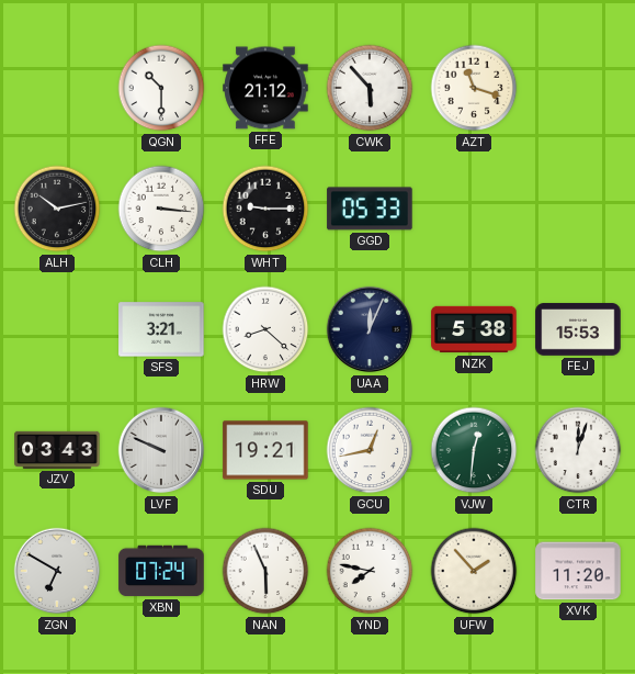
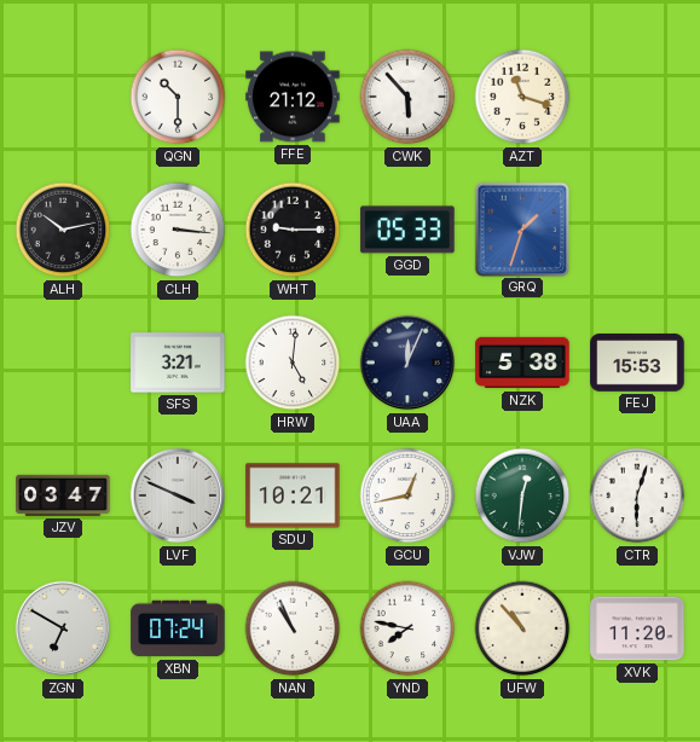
GRQ: none -> 1:33
HRW: 8:22 -> 5:01
JZV: 03:43 -> 03:47
LVF: 9:49 -> 3:49
SDU: 19:21 -> 10:21
CTR: 12:03 -> 6:03
NAN: 5:56 -> 10:56
UFW: 1:53 -> 10:53
